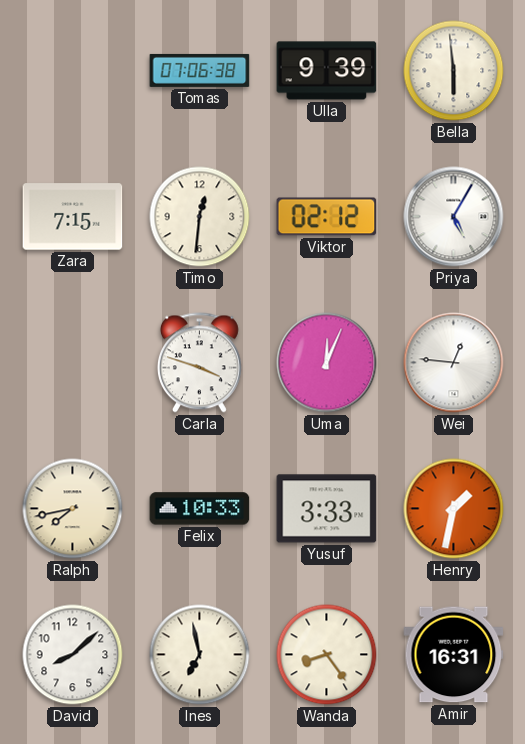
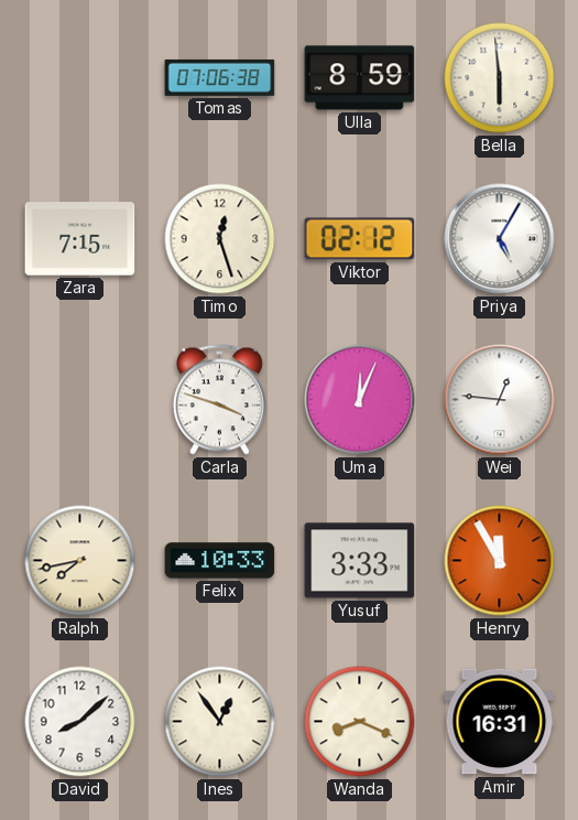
Ulla: 9:39 -> 8:59
Timo: 12:31 -> 12:27
Henry: 1:32 -> 11:55
Ines: 6:58 -> 12:54
Wanda: 8:24 -> 8:19
